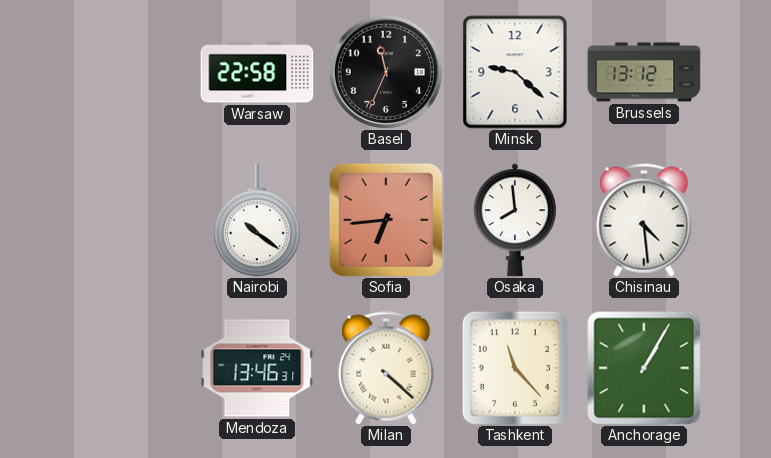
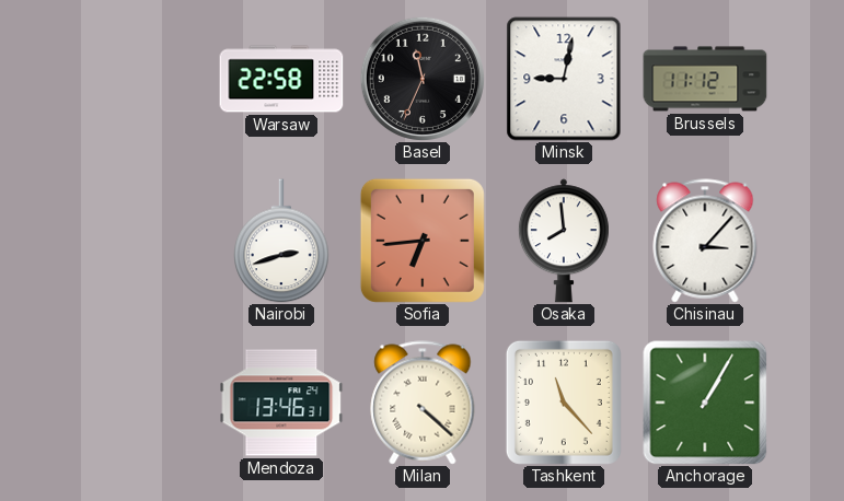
Minsk: 9:22 -> 9:02
Brussels: 13:12 -> 11:12
Nairobi: 10:21 -> 2:42
Chisinau: 4:29 -> 3:07
